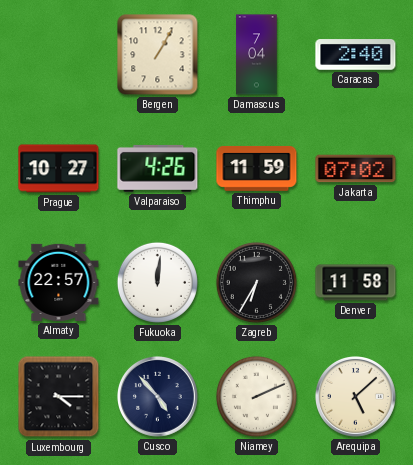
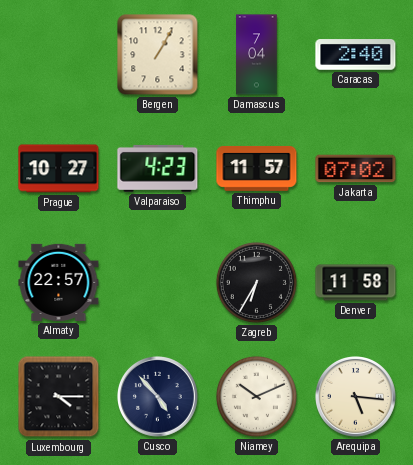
Valparaiso: 4:26 -> 4:23
Thimphu: 11:59 -> 11:57
Fukuoka: 12:01 -> none
Niamey: 2:11 -> 10:11
Arequipa: 5:08 -> 5:16
